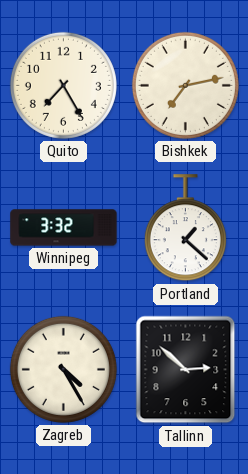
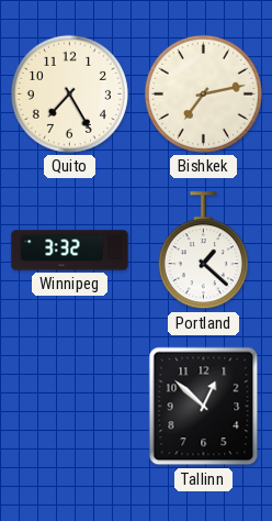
Zagreb: 4:25 -> none
Tallinn: 2:52 -> 12:52
